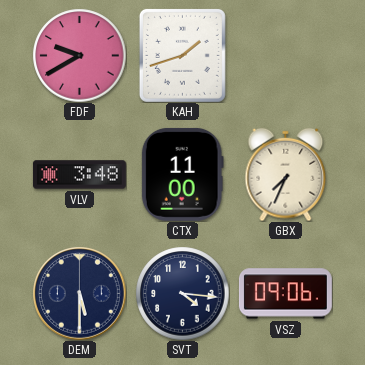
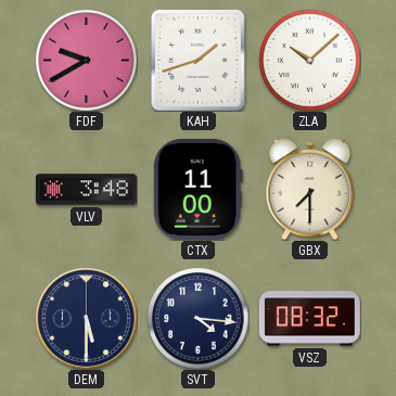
ZLA: none -> 10:08
GBX: 7:34 -> 7:30
VSZ: 09:06 -> 08:32
